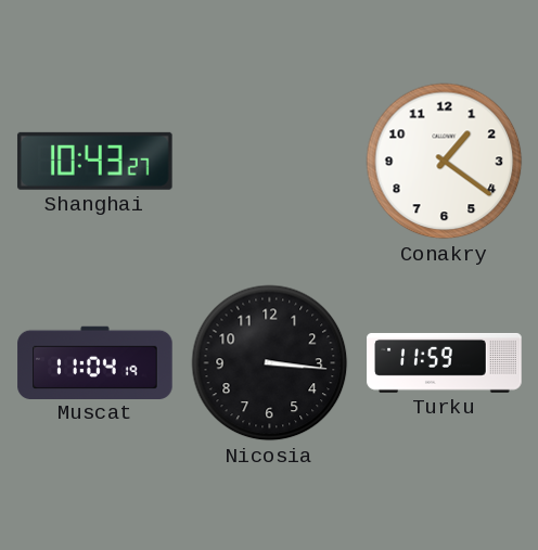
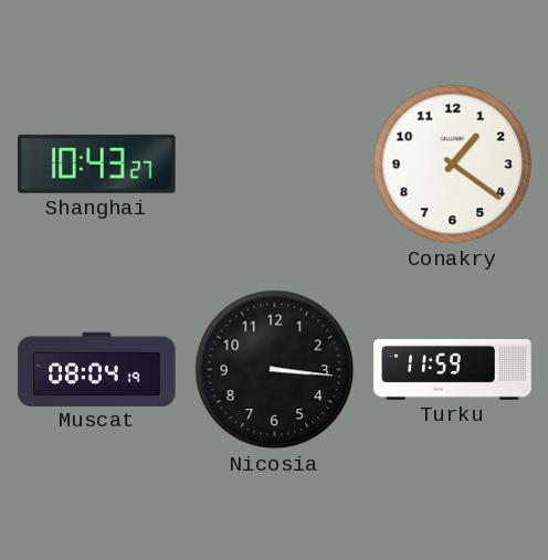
Muscat: 11:04 -> 08:04
